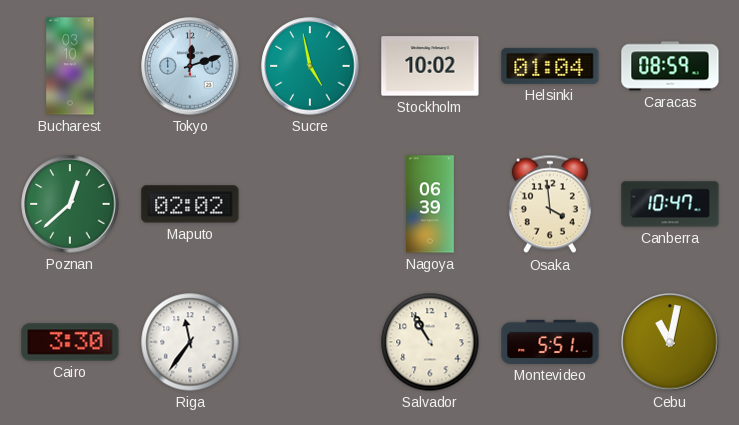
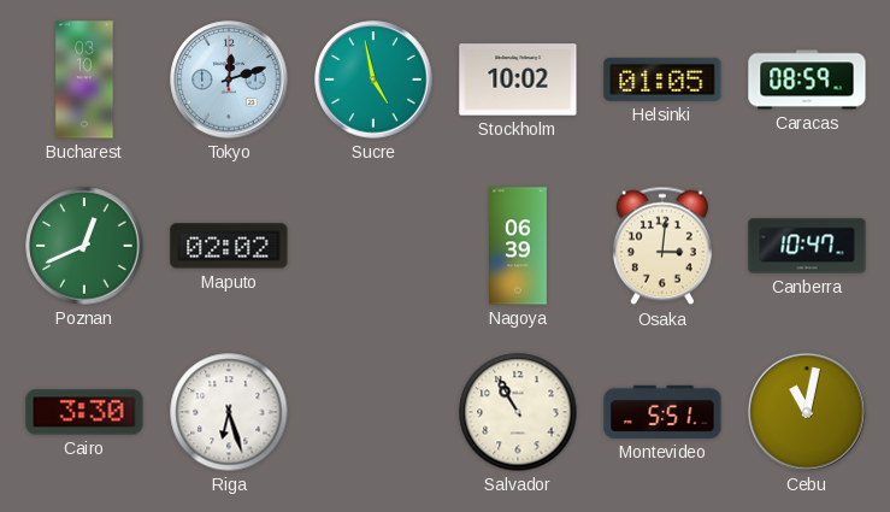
Helsinki: 01:04 -> 01:05
Poznan: 12:38 -> 12:41
Osaka: 3:59 -> 3:01
Riga: 11:36 -> 6:27
